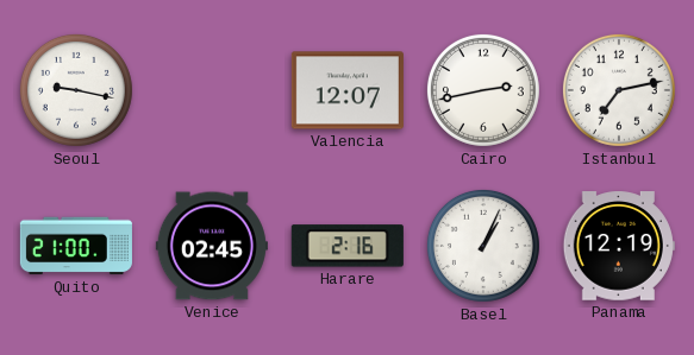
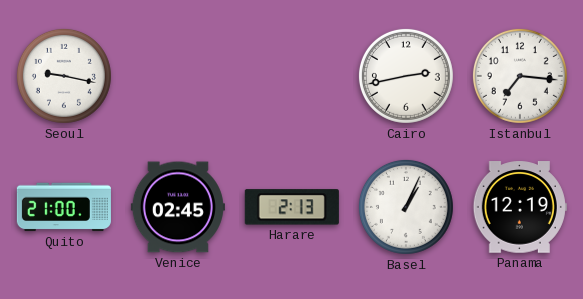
Valencia: 12:07 -> none
Istanbul: 7:13 -> 7:16
Harare: 2:16 -> 2:13
